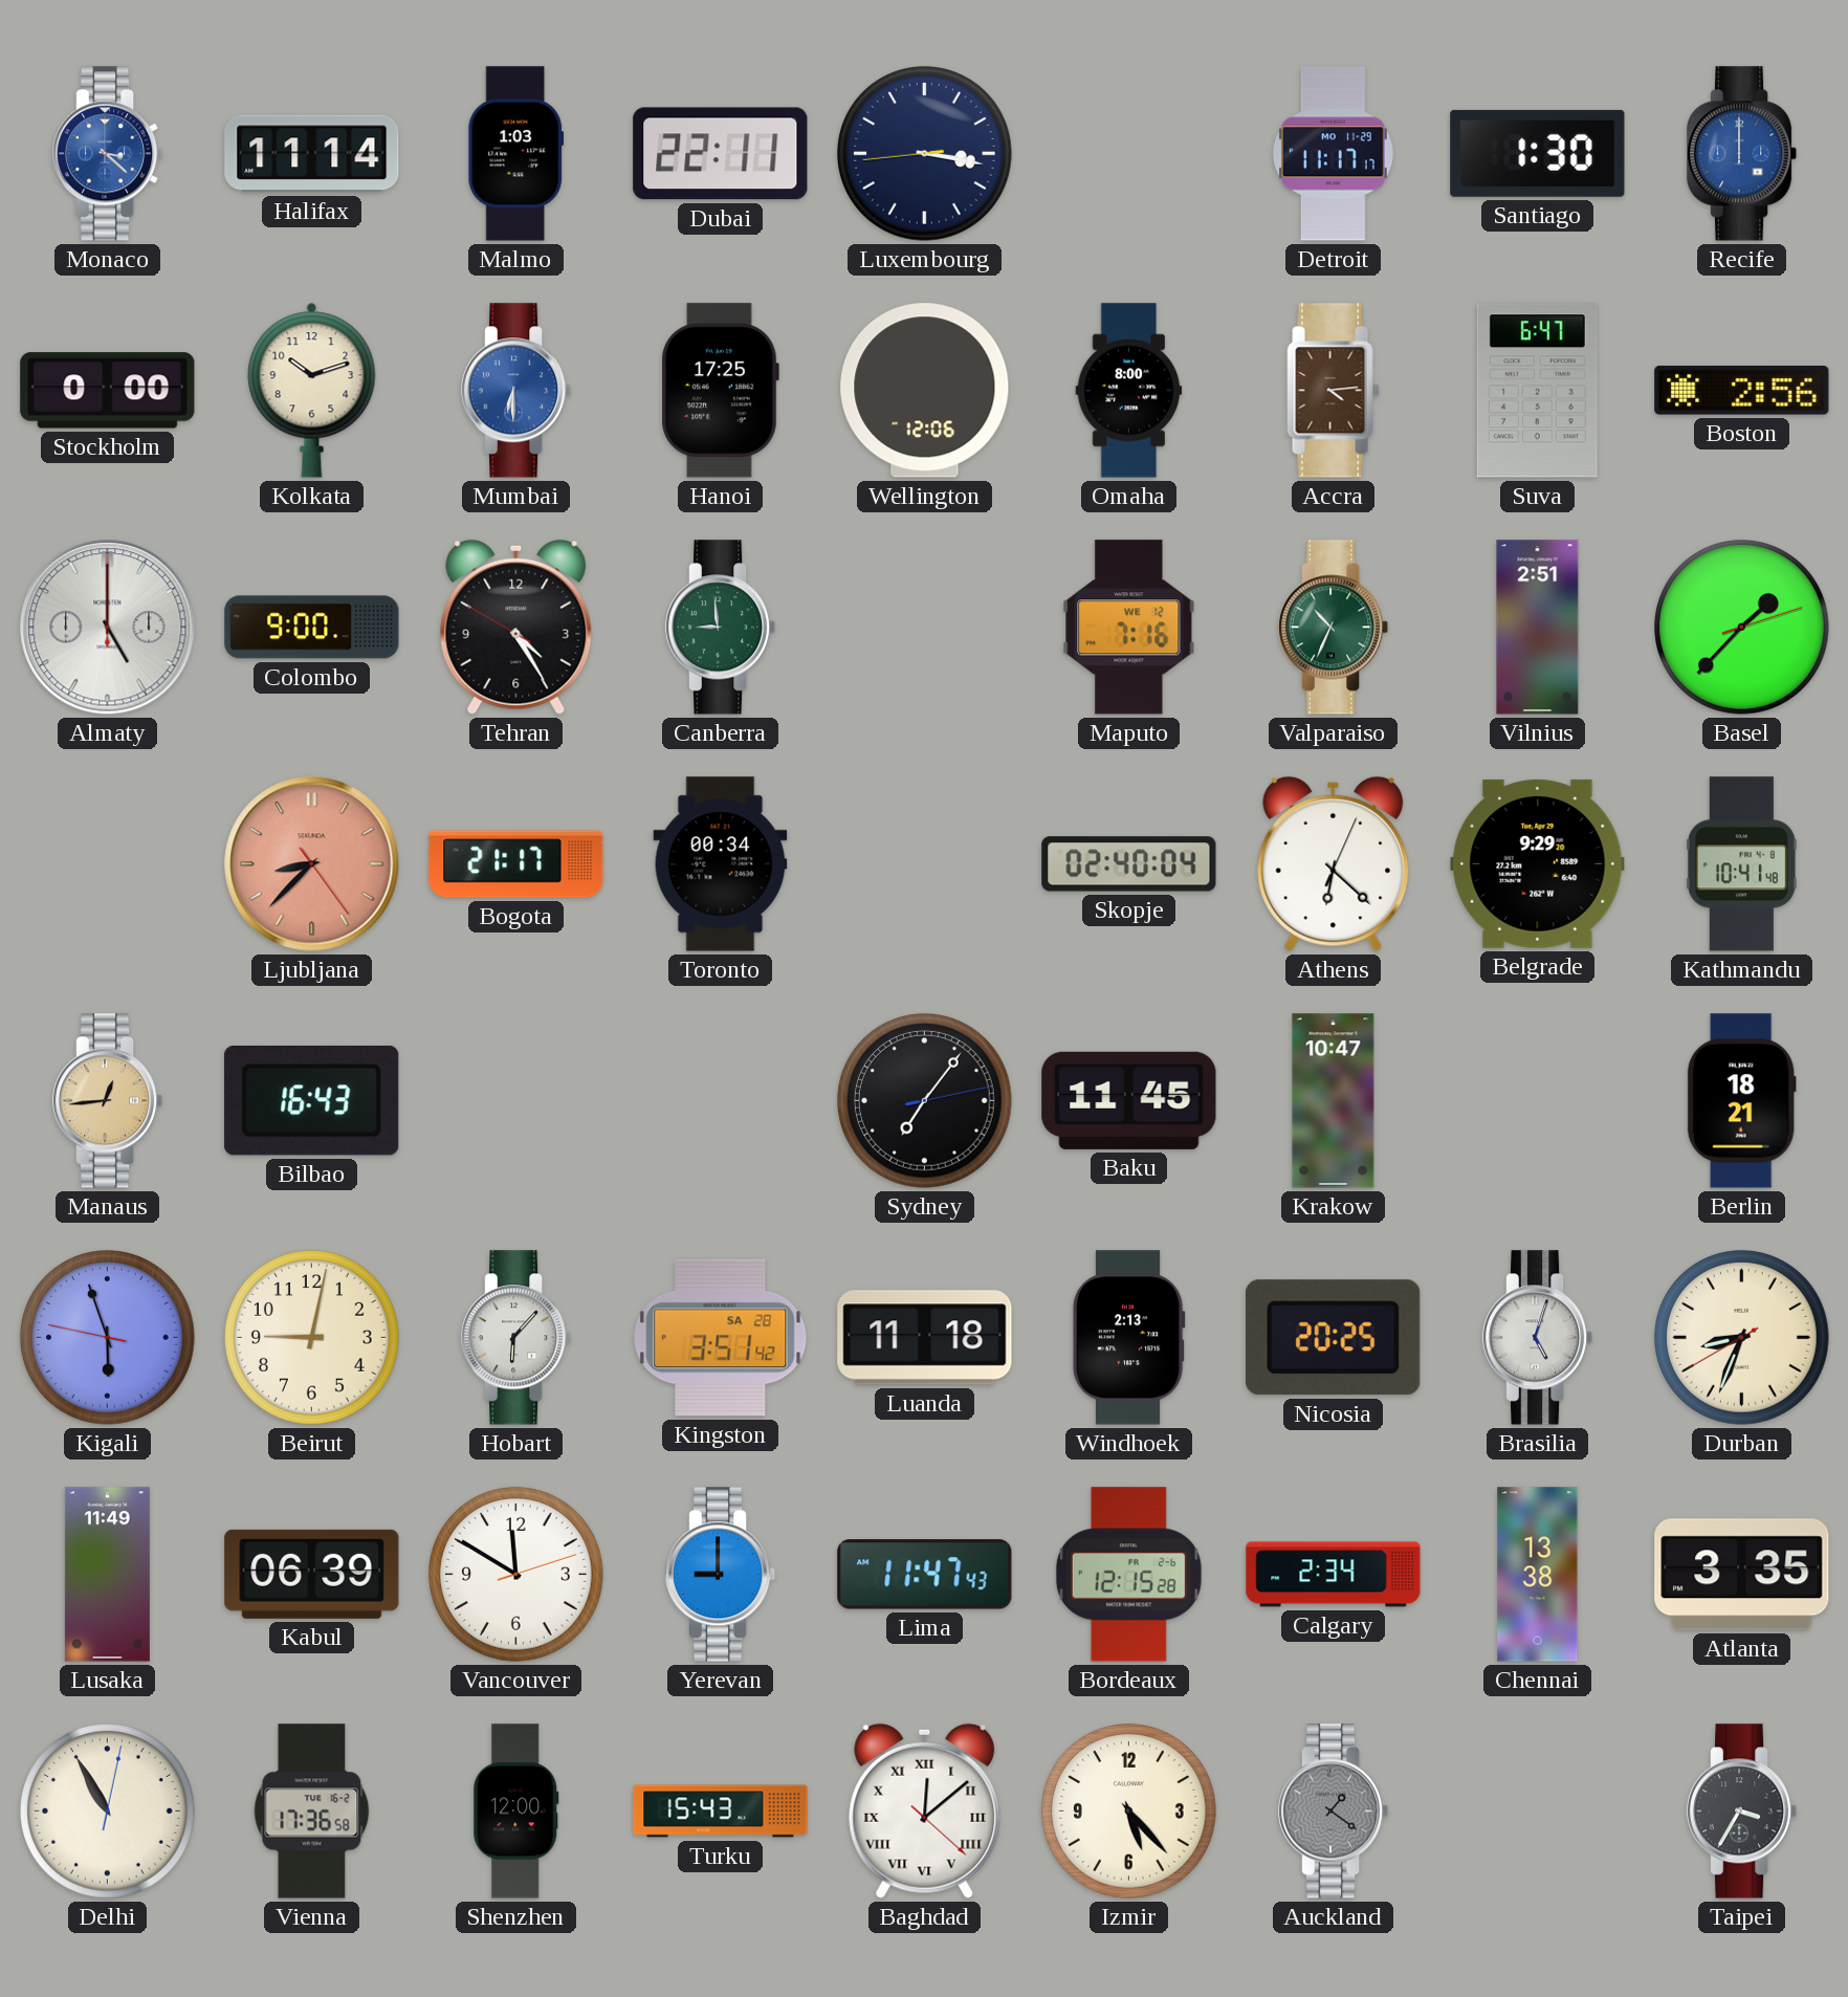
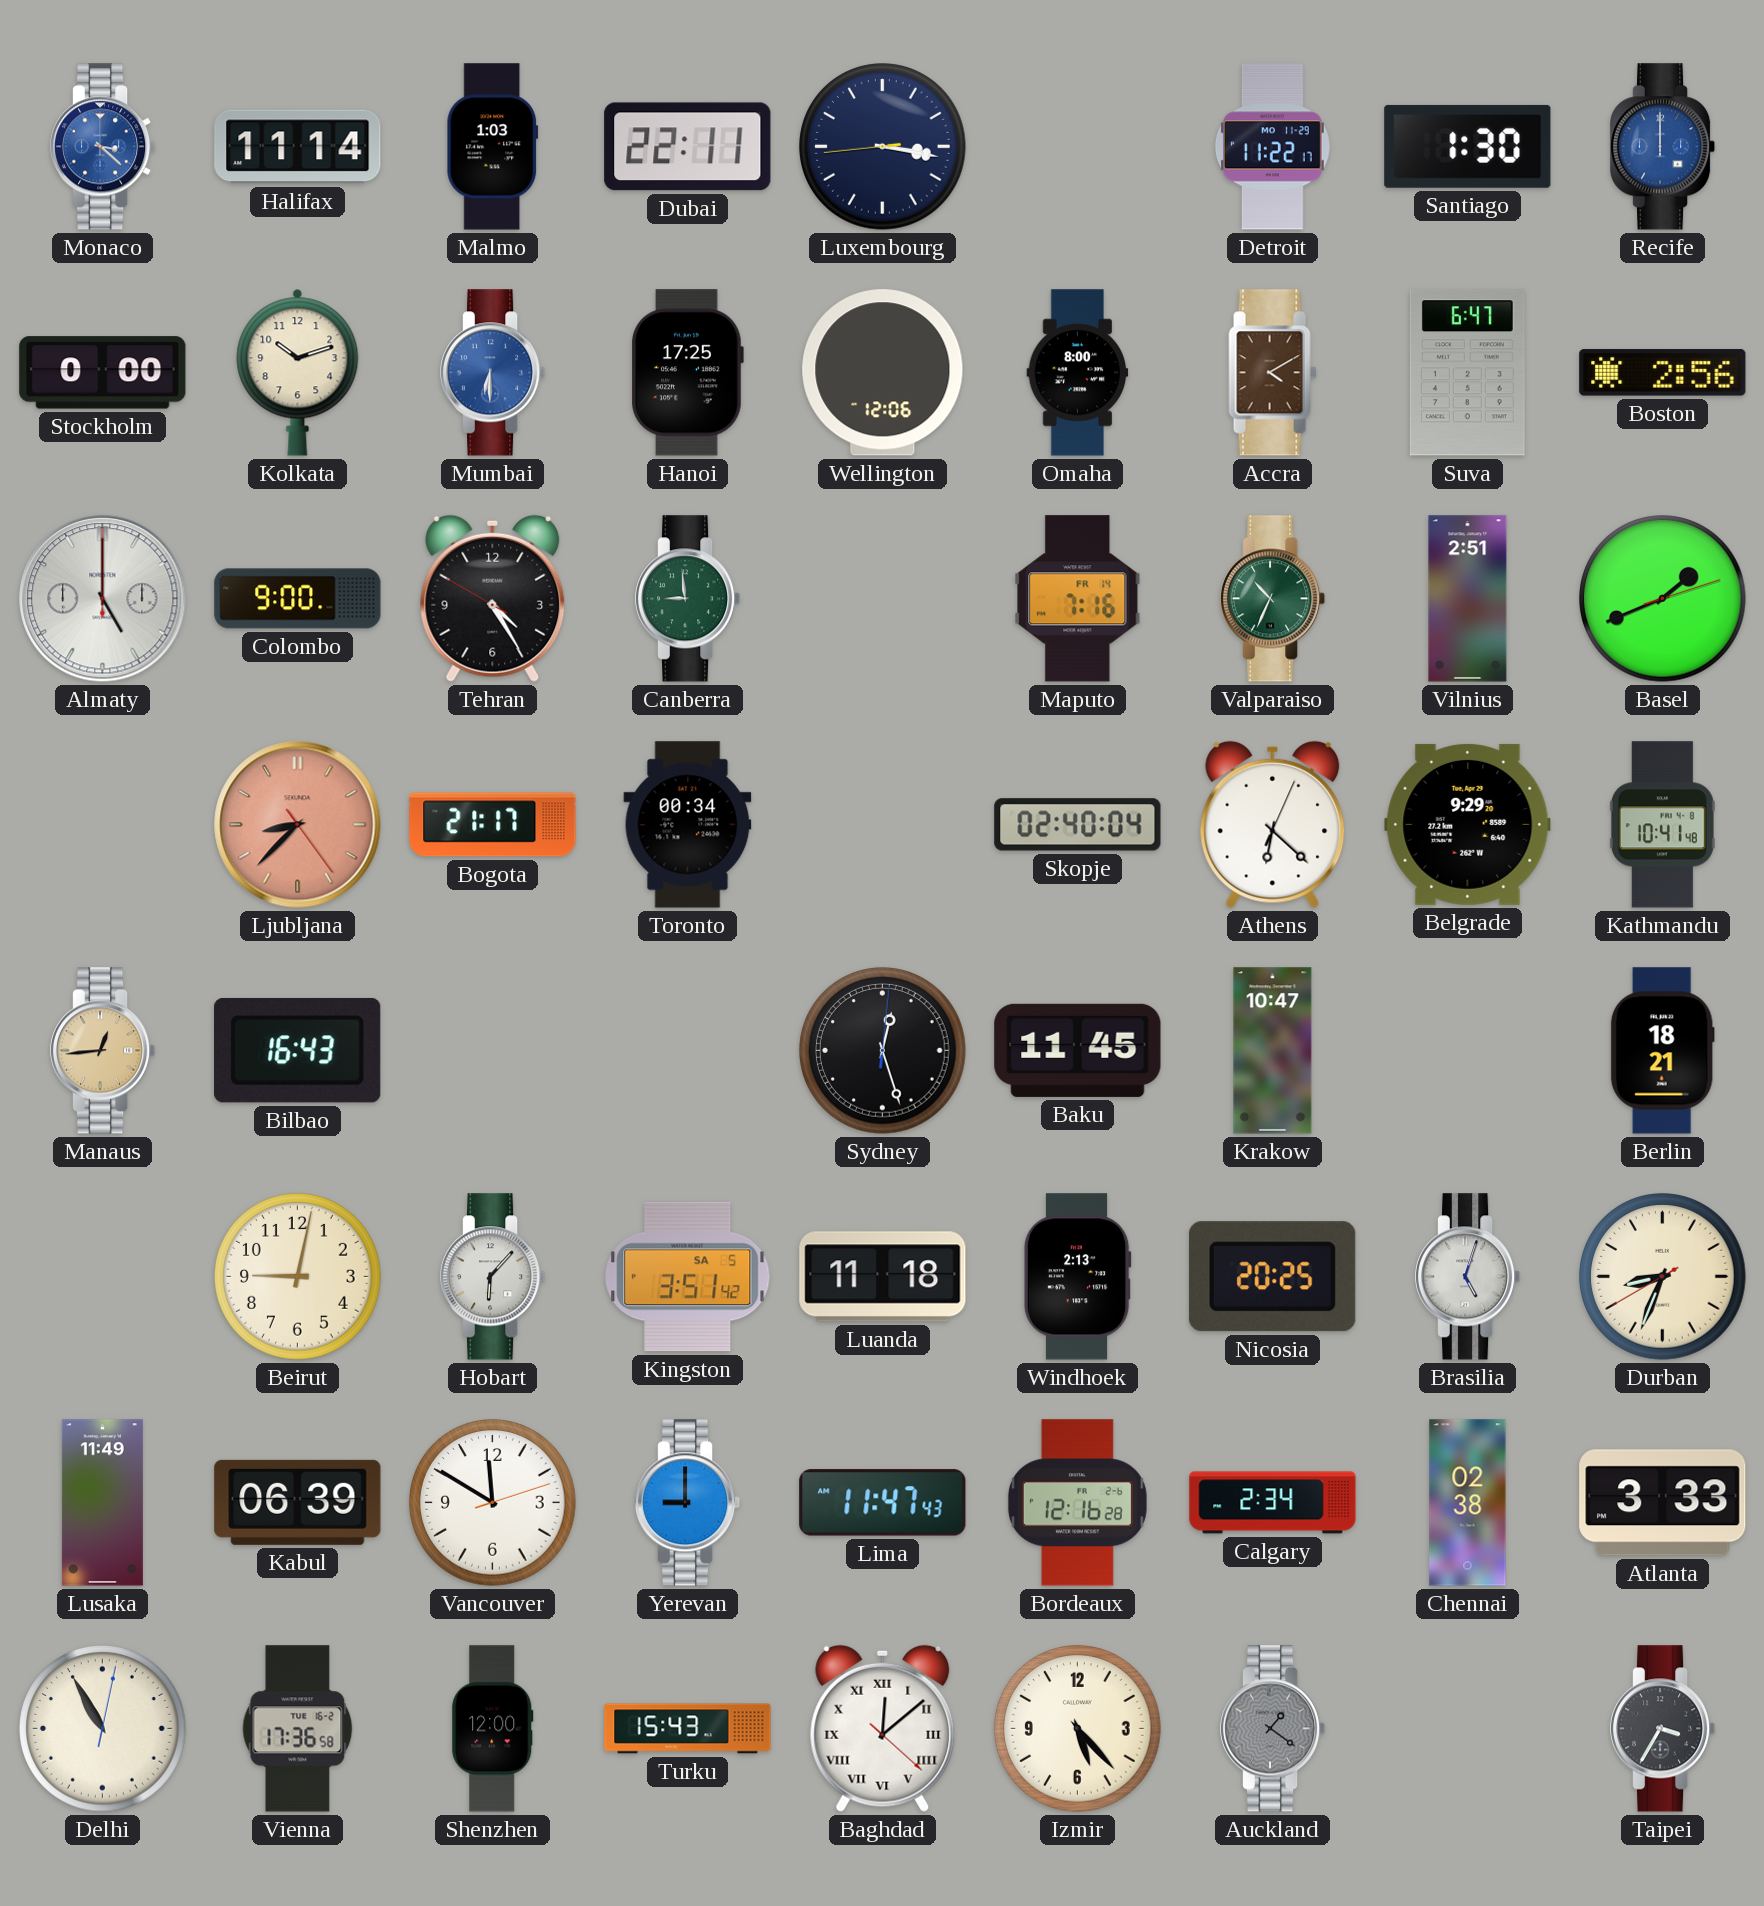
Detroit: 11:17 -> 11:22
Accra: 4:14 -> 4:10
Maputo date: WE 12 -> FR 14
Basel: 1:37 -> 1:41
Sydney: 7:06 -> 12:27
Kigali: 5:56 -> none
Kingston date: SA 28 -> SA 5
Bordeaux: 12:15 -> 12:16
Chennai: 13:38 -> 02:38
Atlanta: 3:35 -> 3:33
